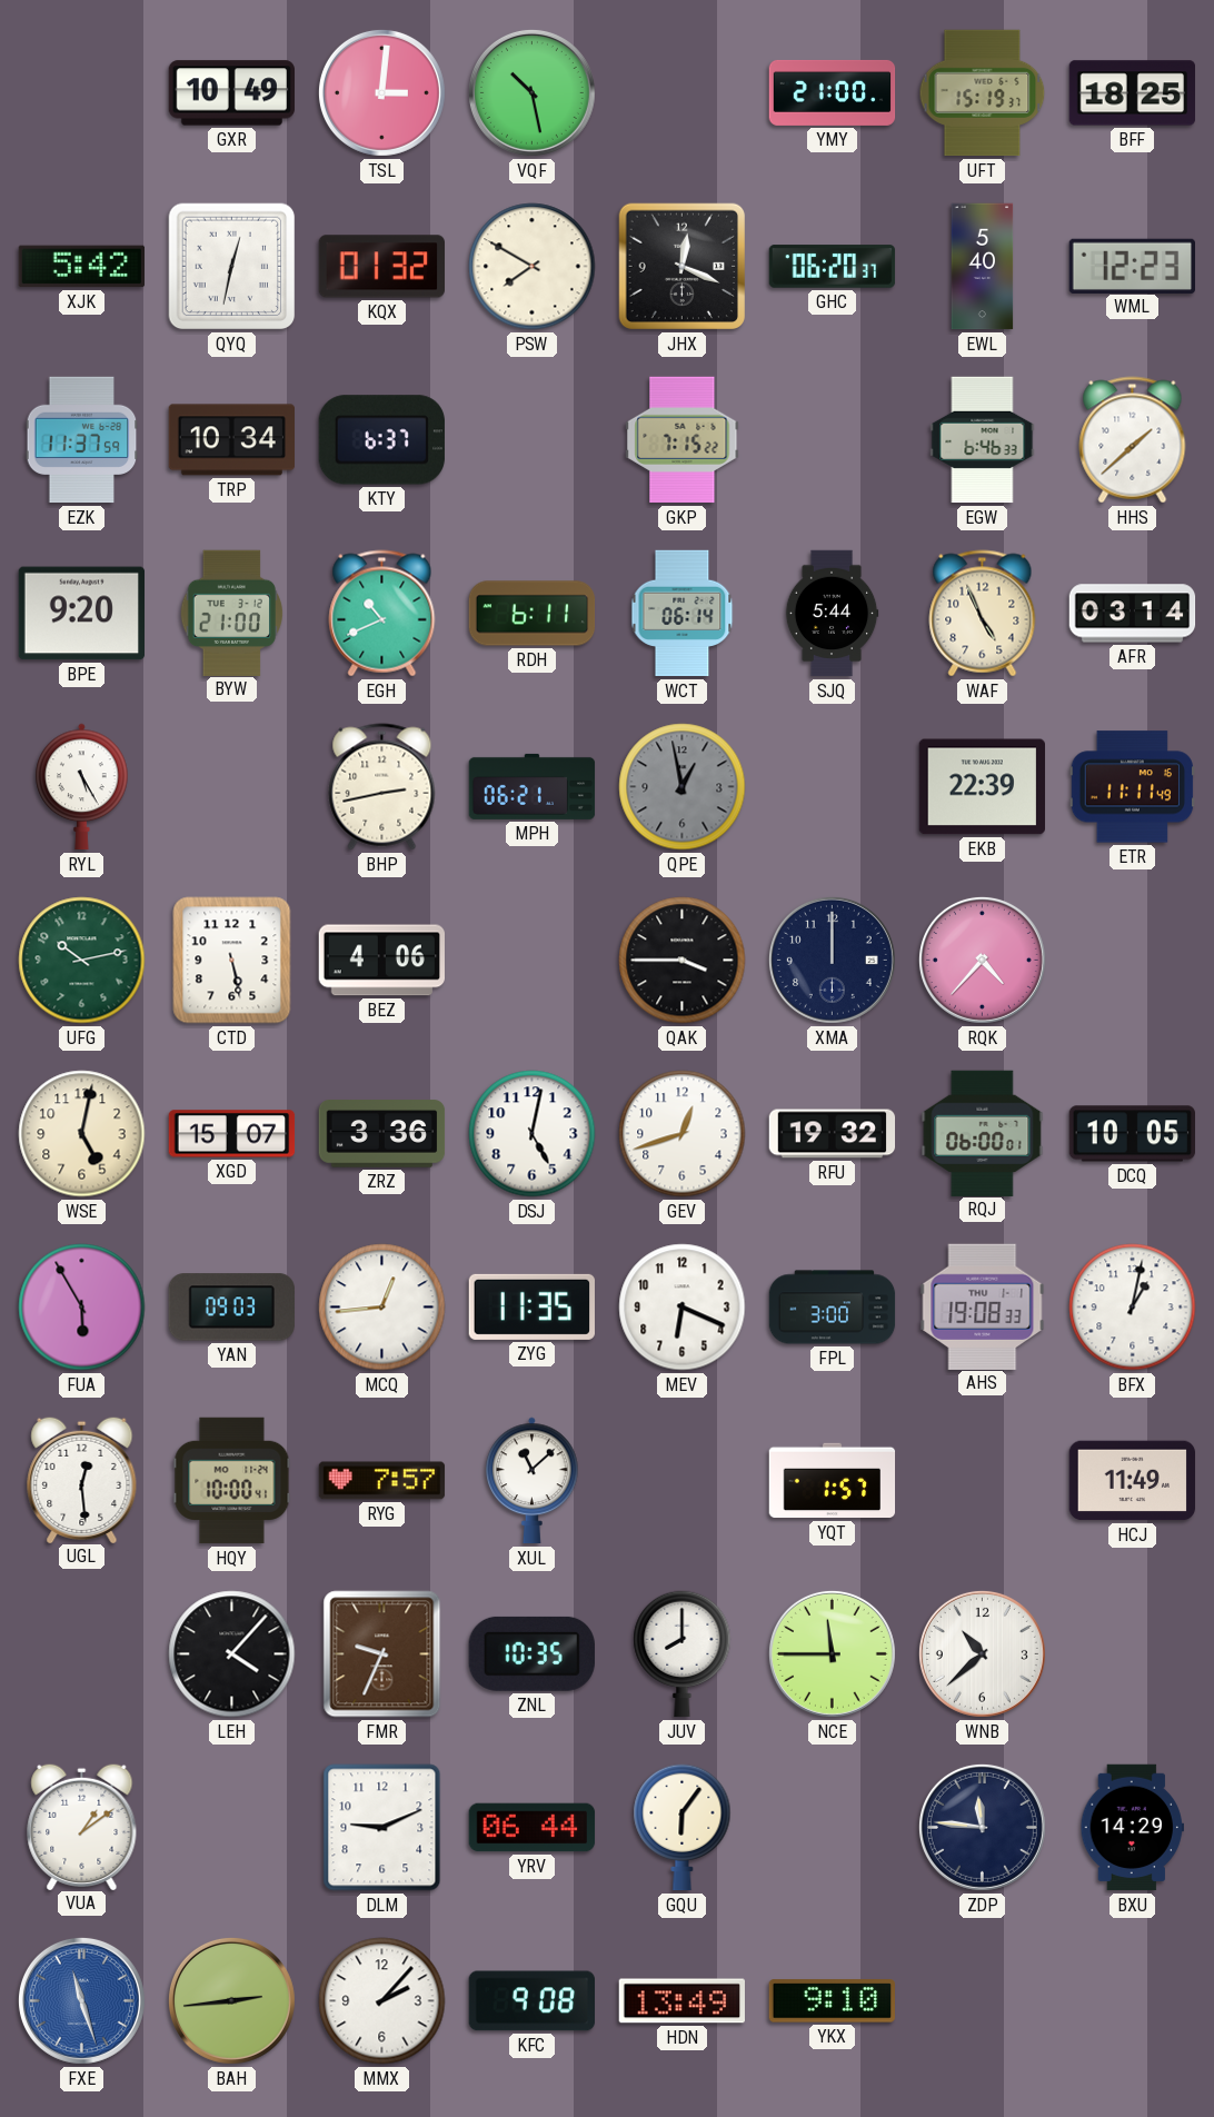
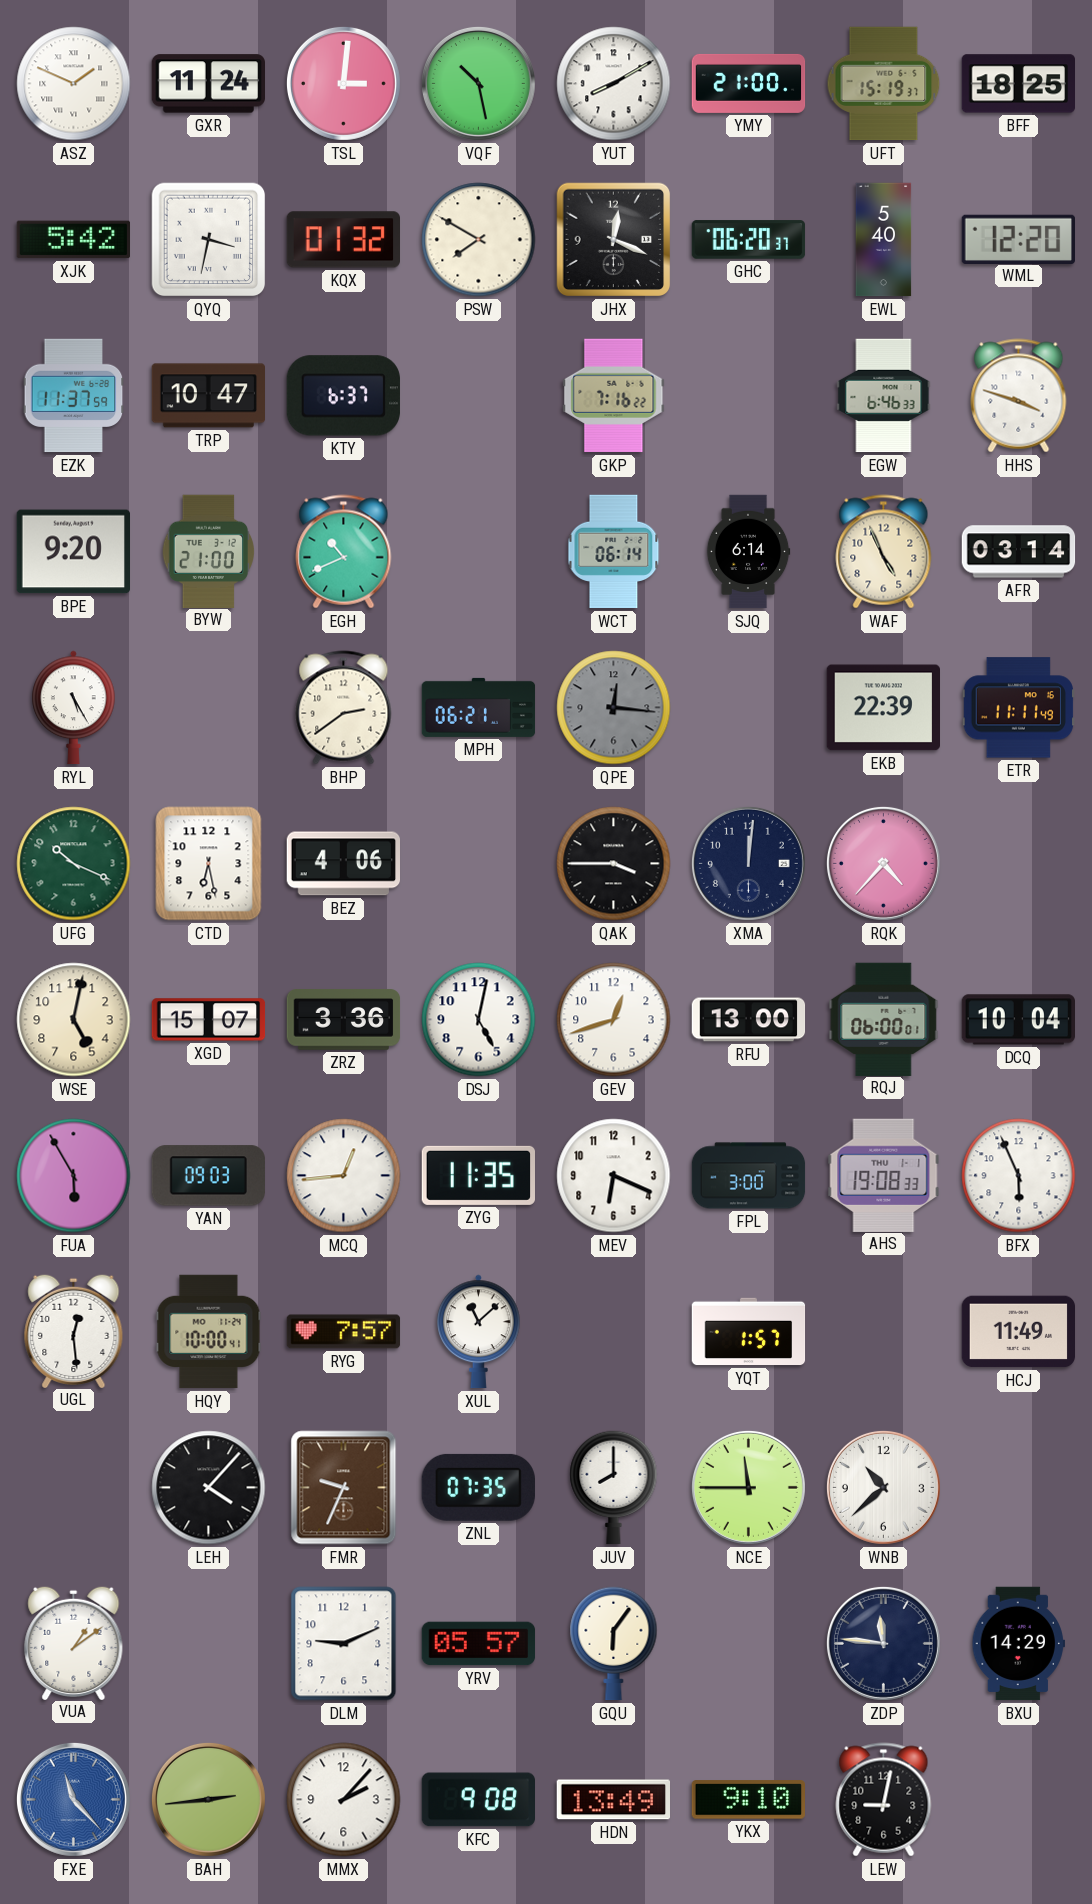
ASZ: none -> 1:49
GXR: 10:49 -> 11:24
YUT: none -> 8:10
QYQ: 12:32 -> 3:32
WML: 12:23 -> 12:20
TRP: 10:34 -> 10:47
GKP: 7:15 -> 7:16
HHS: 1:38 -> 3:48
RDH: 6:11 -> none
SJQ: 5:44 -> 6:14
BHP: 2:43 -> 2:39
QPE: 12:58 -> 12:16
UFG: 10:13 -> 10:19
CTD: 5:28 -> 6:28
XMA: 12:00 -> 12:01
RFU: 19:32 -> 13:00
DCQ: 10:05 -> 10:04
BFX: 1:02 -> 5:56
ZNL: 10:35 -> 07:35
YRV: 06:44 -> 05:57
FXE: 11:27 -> 11:23
LEW: none -> 9:02
